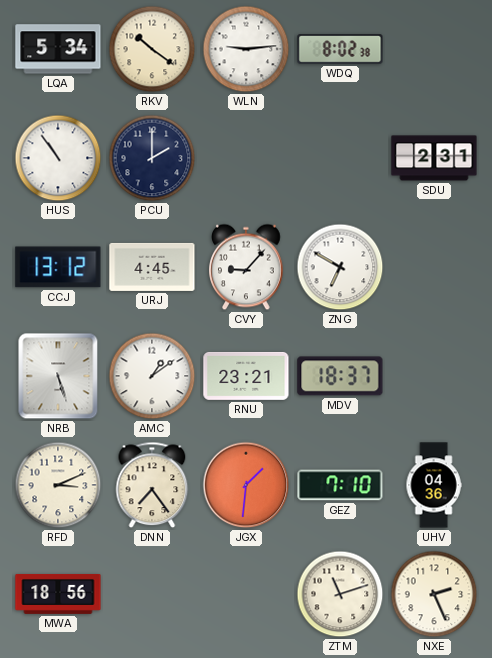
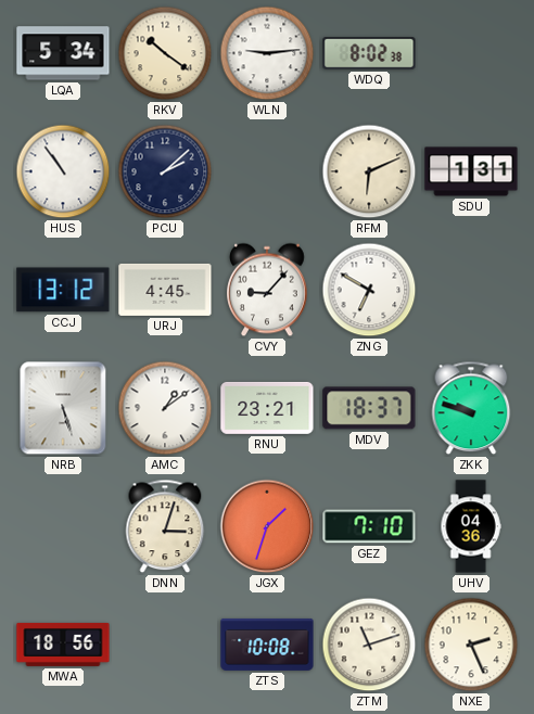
PCU: 2:00 -> 2:08
RFM: none -> 6:11
SDU: 2:31 -> 1:31
ZKK: none -> 9:48
RFD: 3:11 -> none
DNN: 7:24 -> 3:03
JGX: 1:31 -> 1:33
ZTS: none -> 10:08
